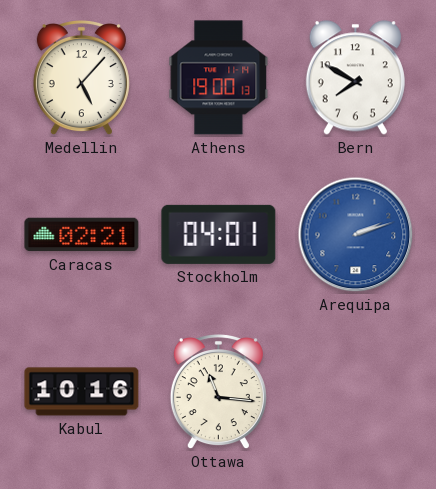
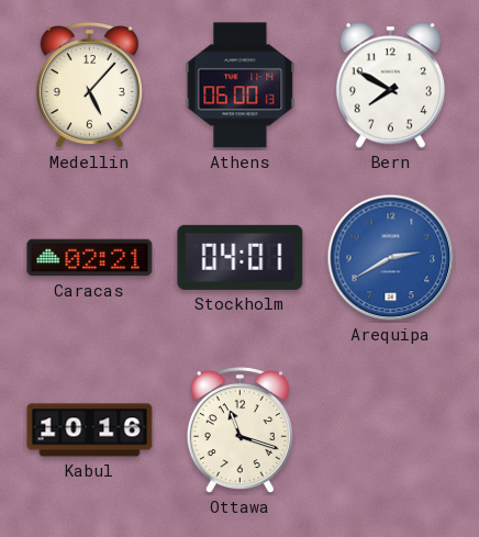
Athens: 19:00 -> 06:00
Arequipa: 2:12 -> 2:40
Ottawa: 11:16 -> 11:18
